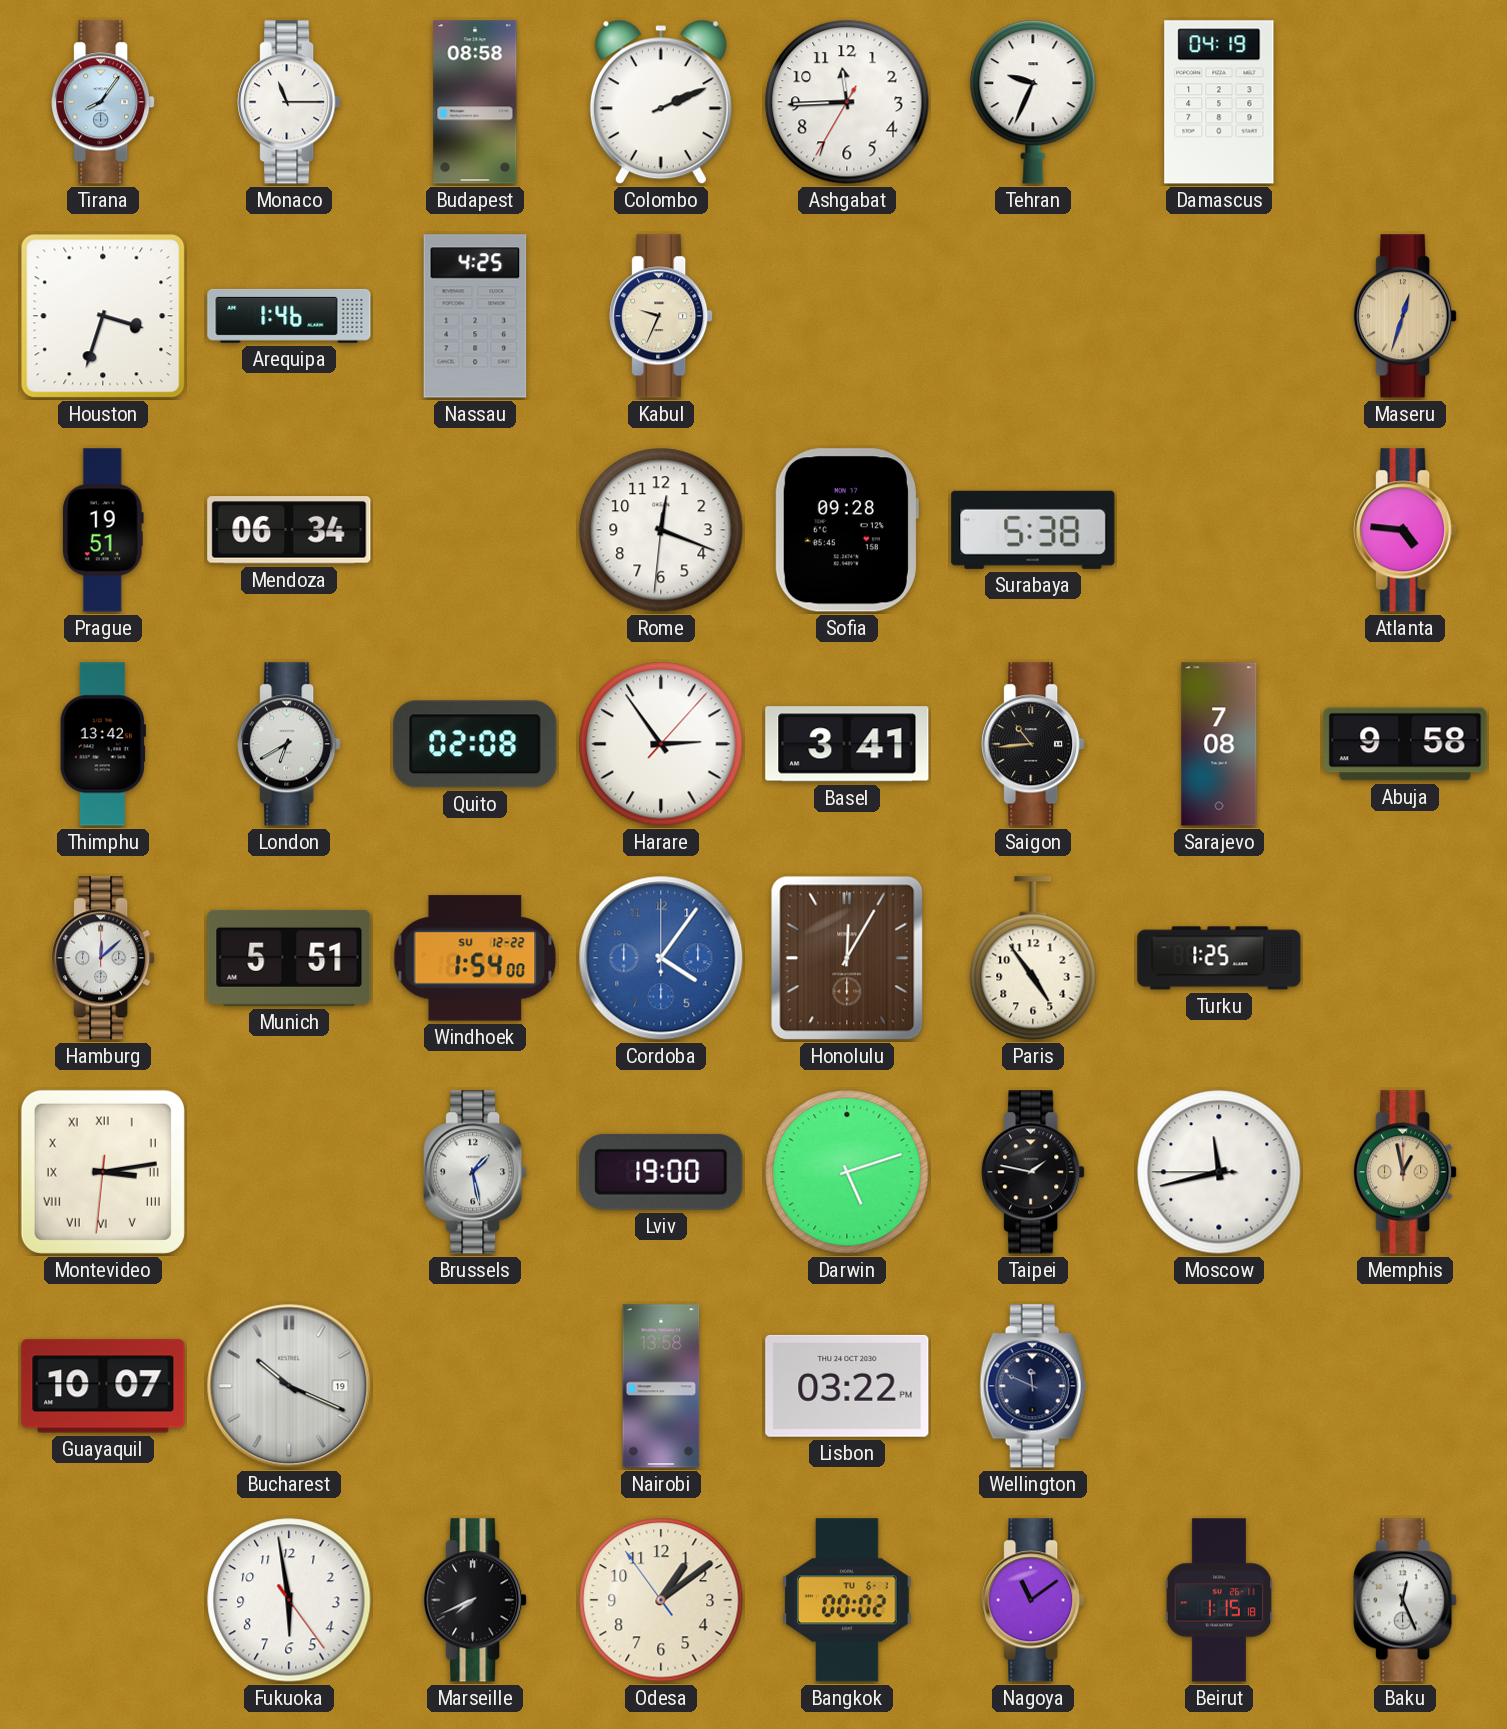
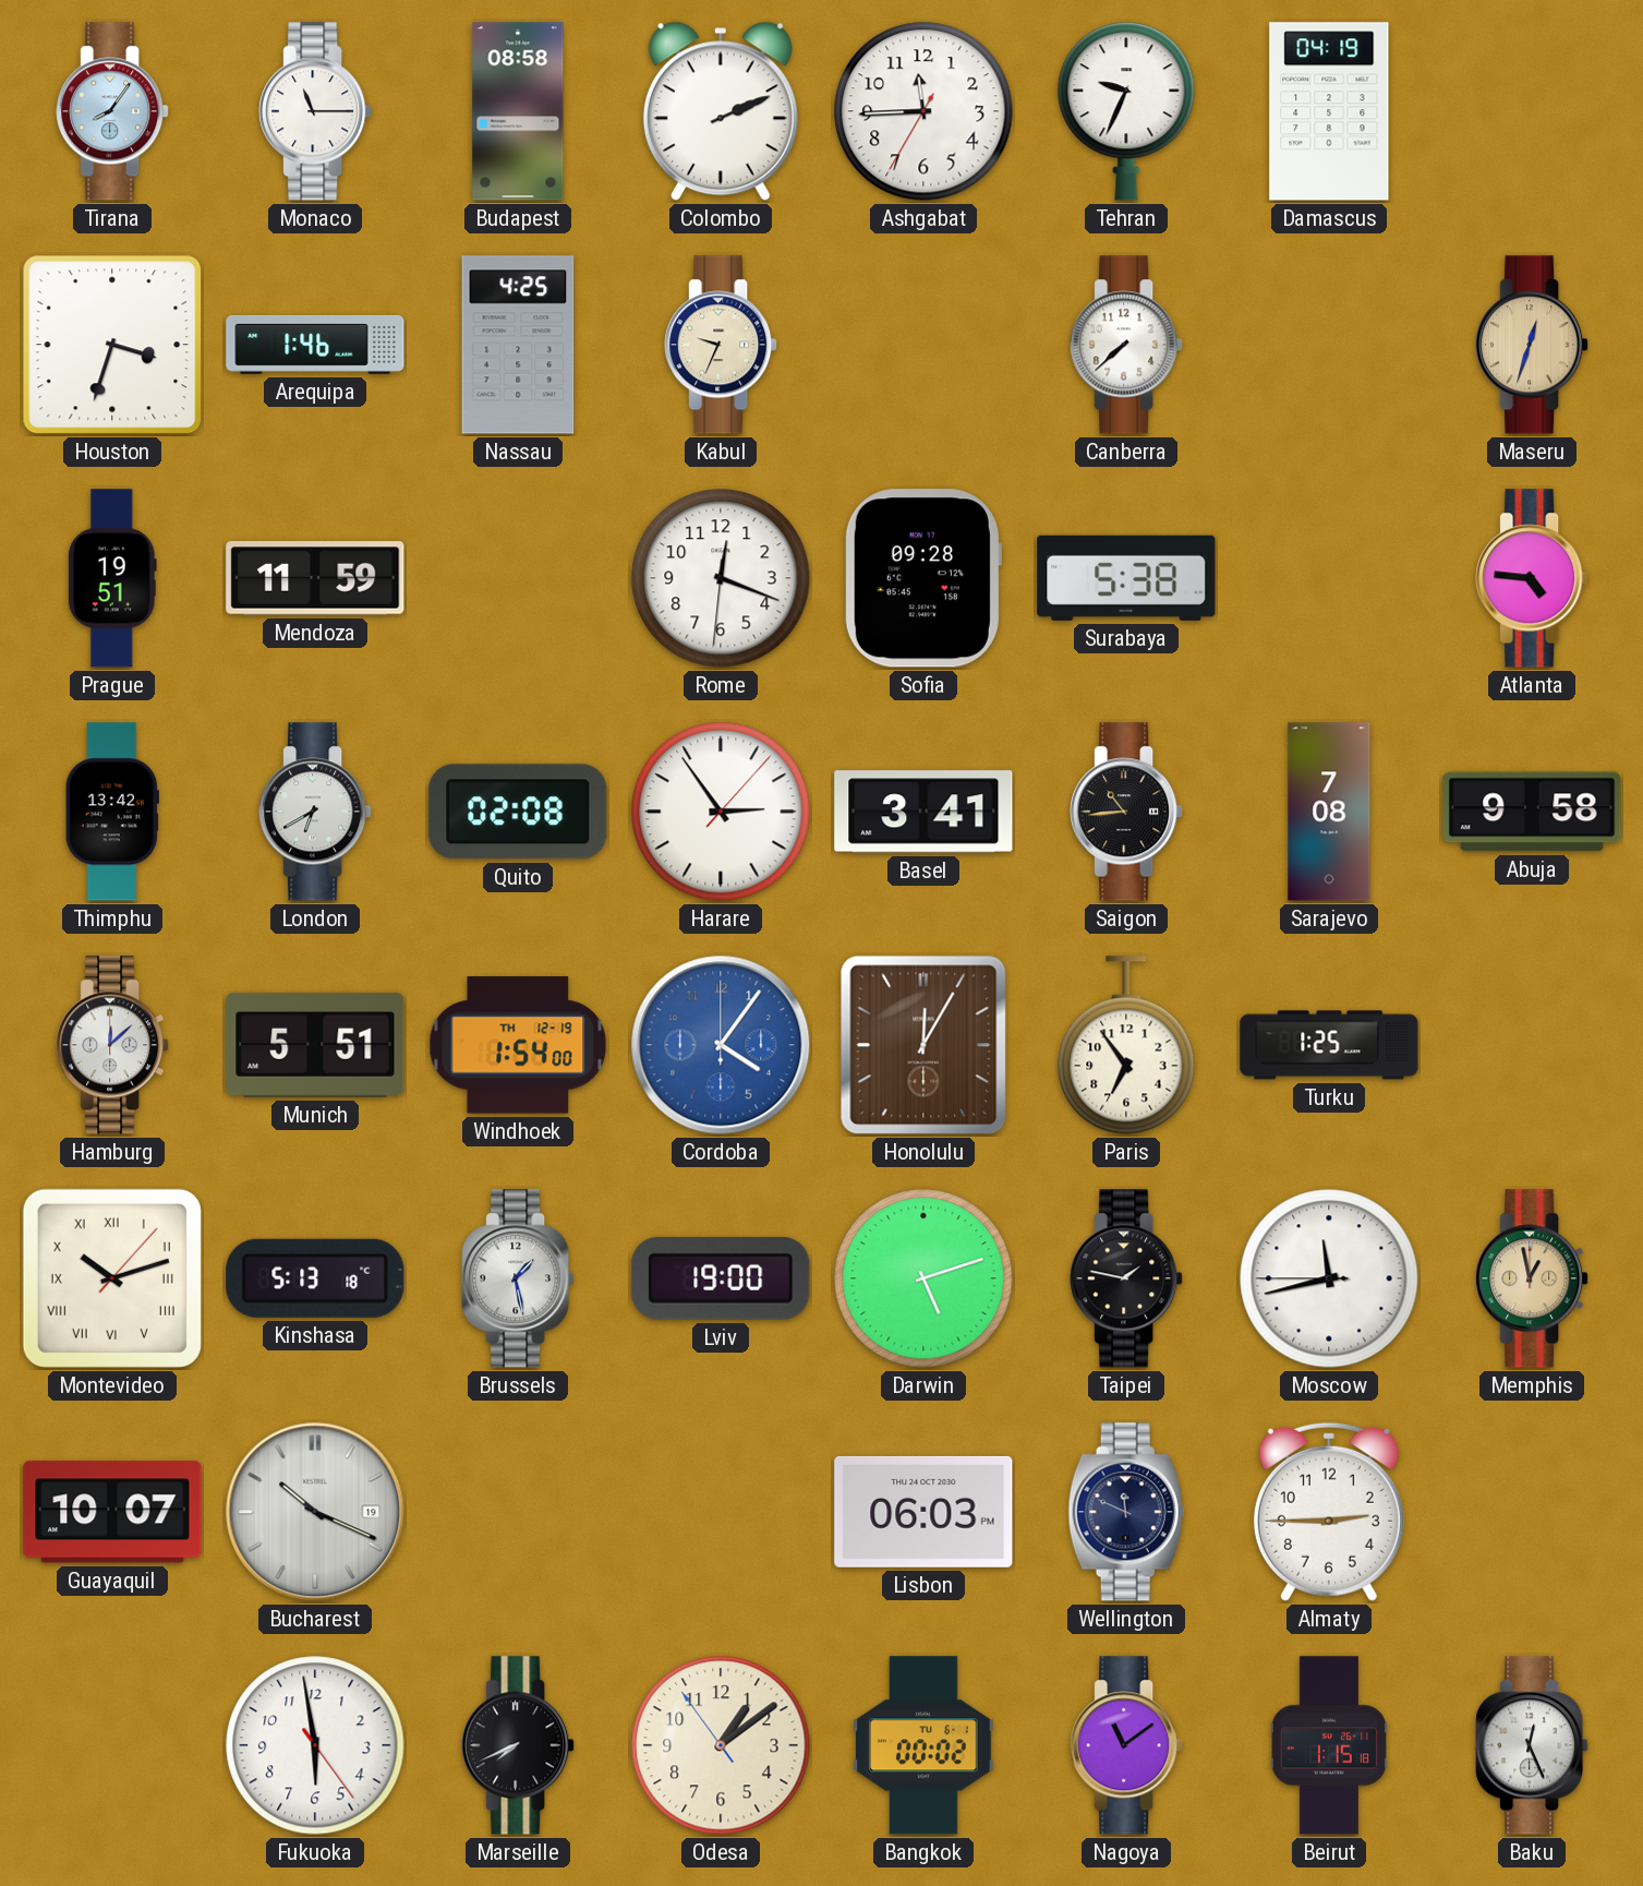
Canberra: none -> 7:38
Mendoza: 06:34 -> 11:59
Windhoek date: SU 12-22 -> TH 12-19
Paris: 4:54 -> 6:54
Montevideo: 3:13 -> 10:12
Kinshasa: none -> 5:13
Nairobi: 13:58 -> none
Lisbon: 03:22 -> 06:03
Almaty: none -> 2:45
